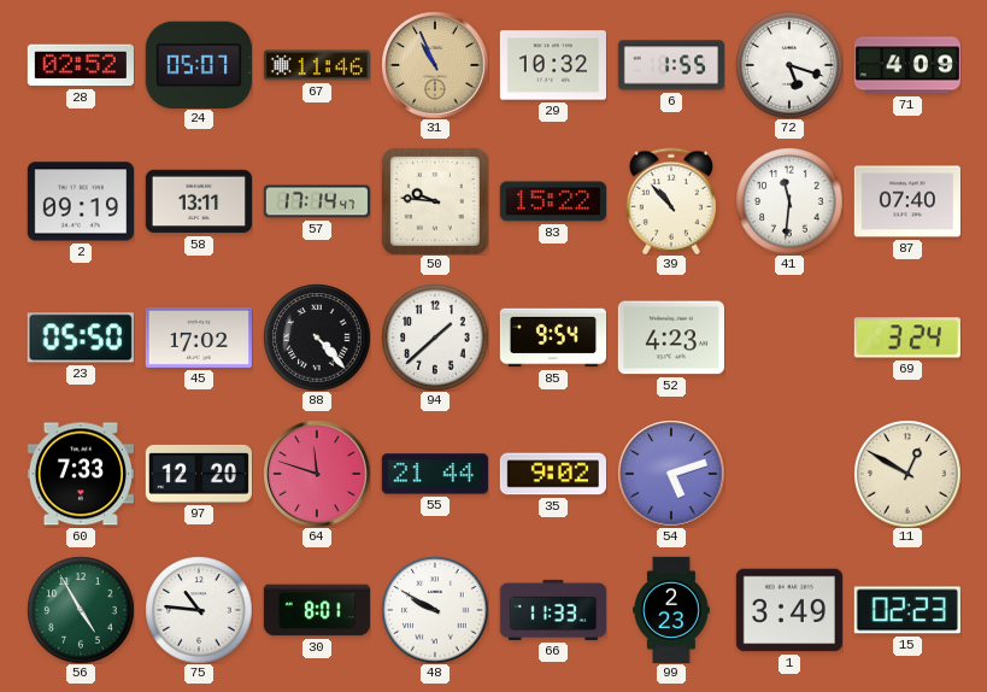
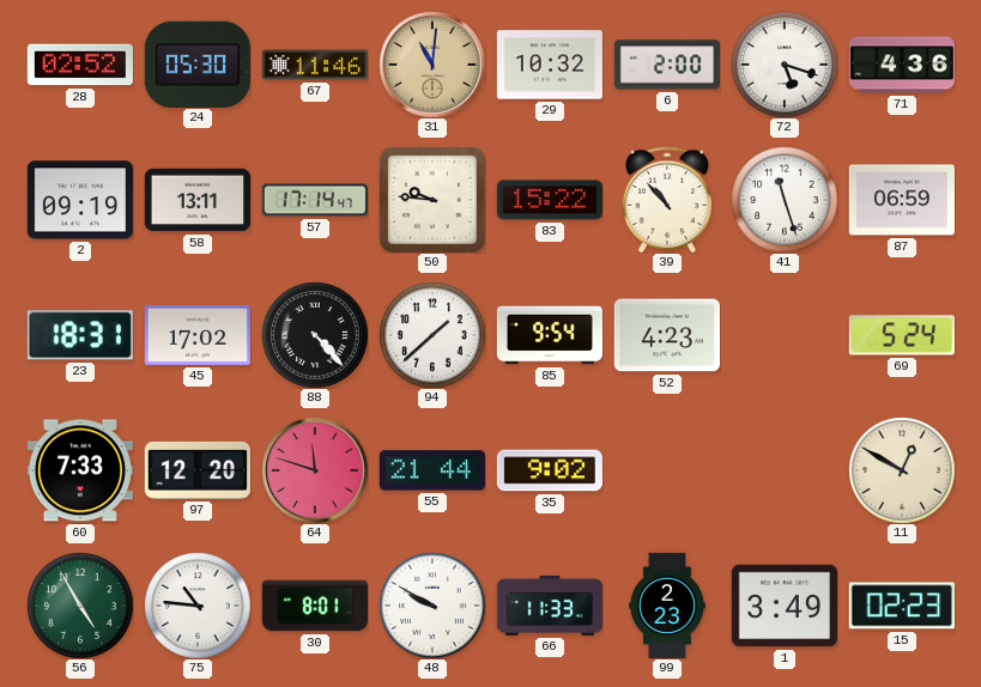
24: 05:07 -> 05:30
31: 10:56 -> 11:01
6: 1:55 -> 2:00
71: 4:09 -> 4:36
41: 11:31 -> 11:27
87: 07:40 -> 06:59
23: 05:50 -> 18:31
69: 3:24 -> 5:24
54: 5:12 -> none
